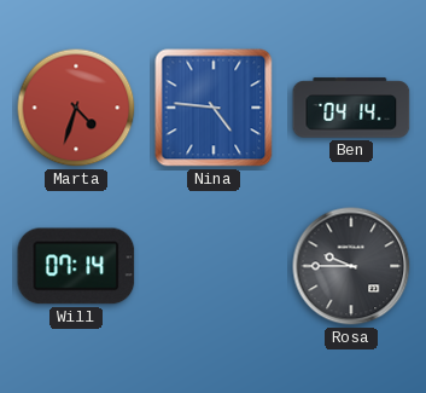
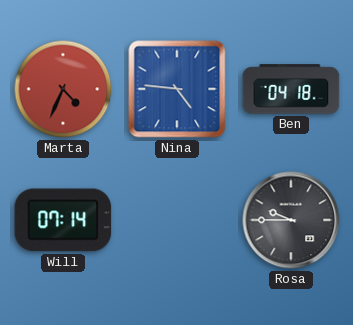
Marta: 4:33 -> 4:34
Ben: 04:14 -> 04:18
